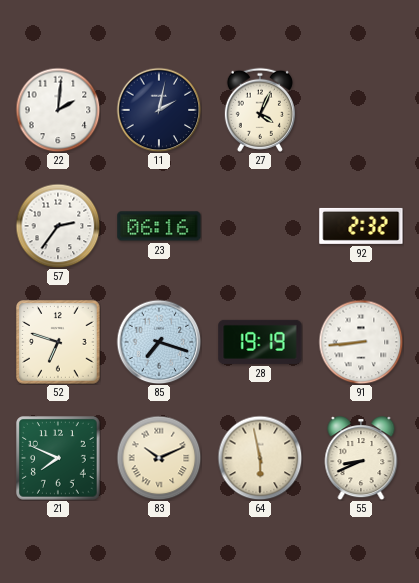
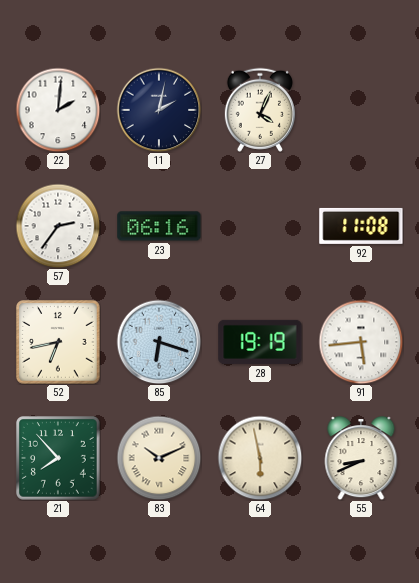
92: 2:32 -> 11:08
52: 6:48 -> 6:43
85: 7:18 -> 6:18
91: 8:44 -> 5:44
21: 7:49 -> 7:53
